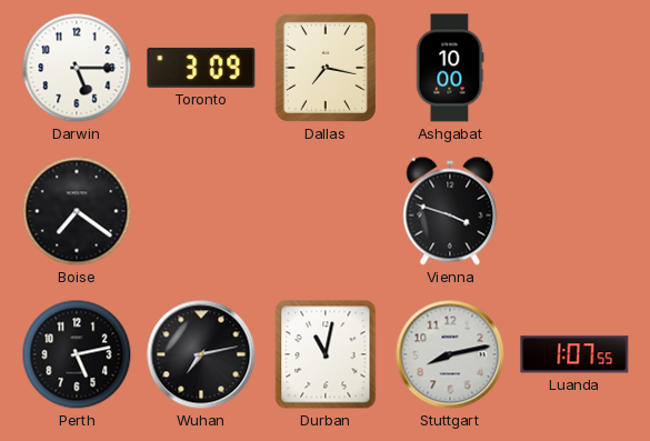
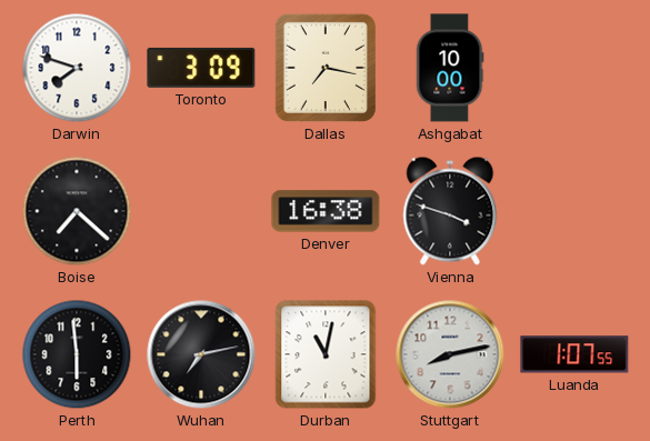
Darwin: 5:15 -> 7:48
Boise: 7:21 -> 7:22
Denver: none -> 16:38
Perth: 5:13 -> 5:59
